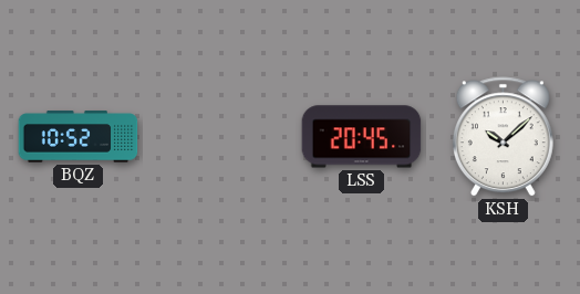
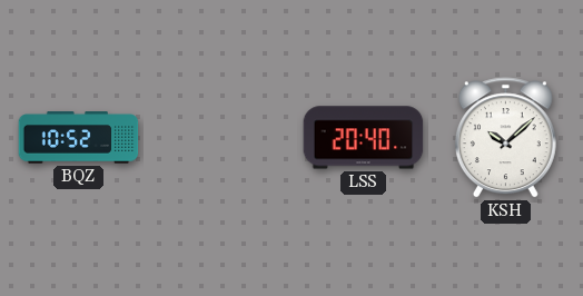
LSS: 20:45 -> 20:40
